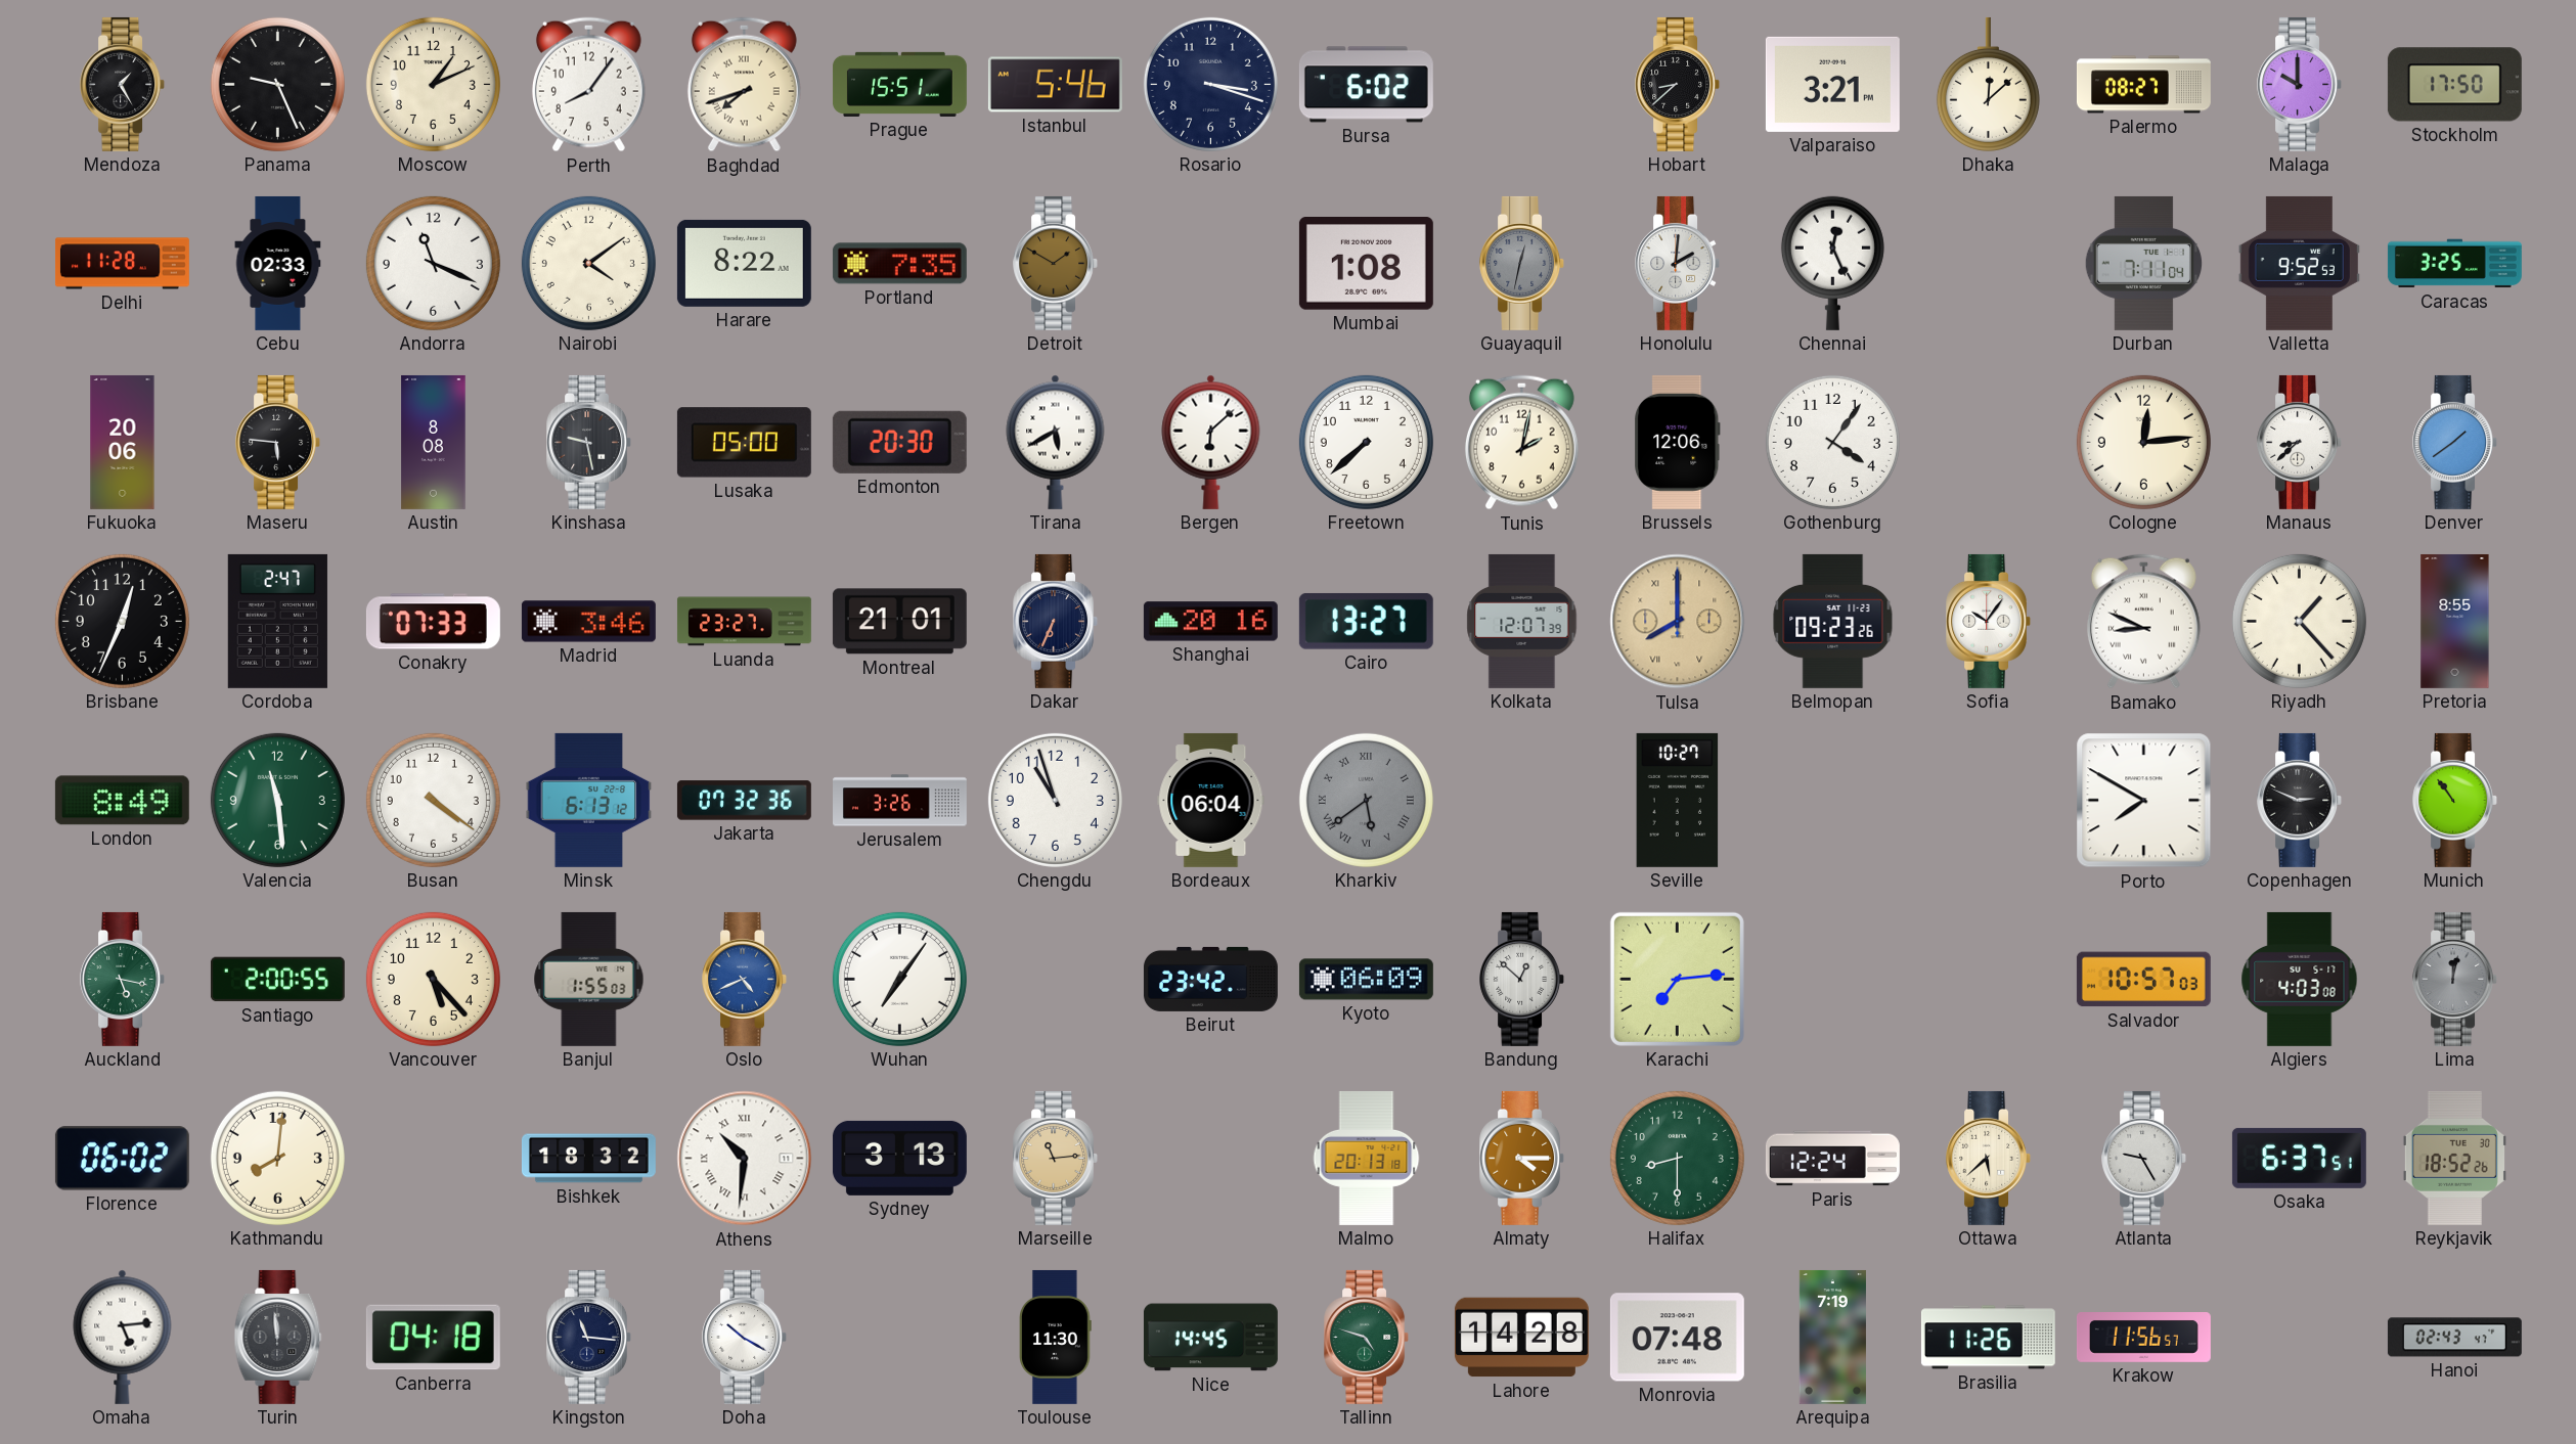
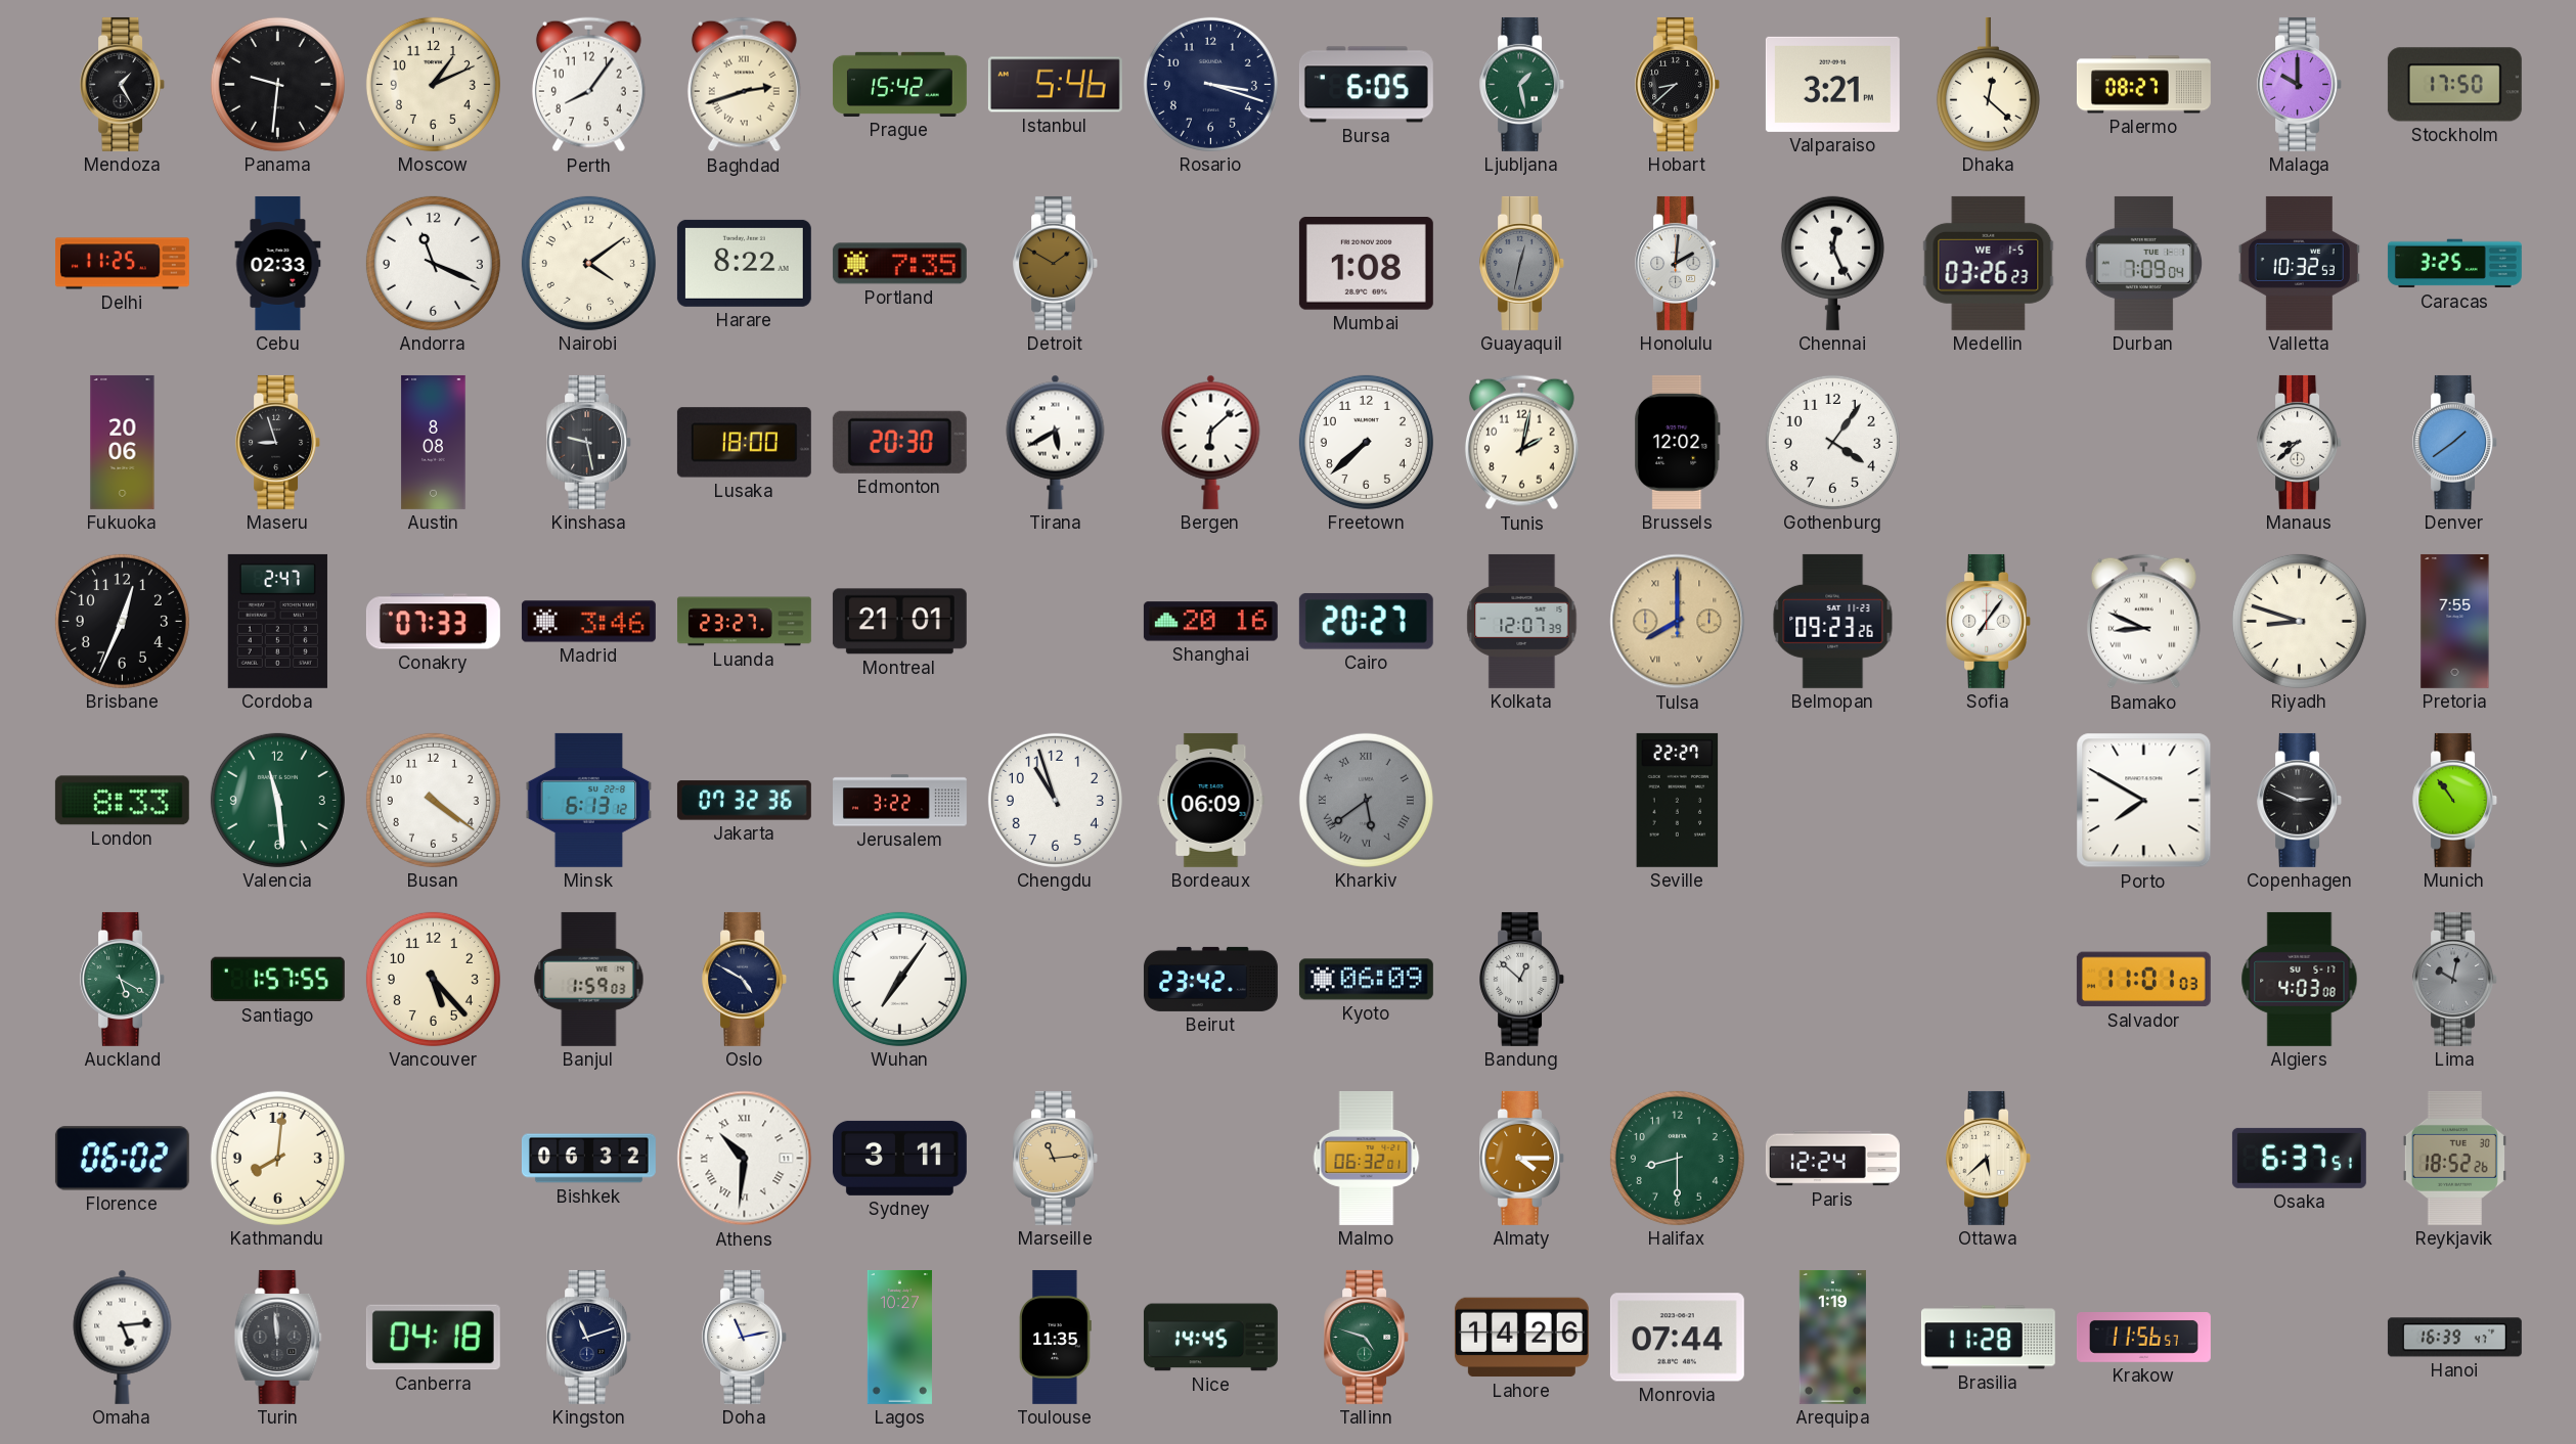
Panama: 9:26 -> 9:31
Baghdad: 7:42 -> 2:42
Prague: 15:51 -> 15:42
Bursa: 6:02 -> 6:05
Ljubljana: none -> 1:28
Dhaka: 12:08 -> 12:22
Delhi: 11:28 -> 11:25
Medellin: none -> 03:26
Durban: 7:11 -> 7:09
Valletta: 9:52 -> 10:32
Maseru: 5:46 -> 8:57
Lusaka: 05:00 -> 18:00
Brussels: 12:06 -> 12:02
Cologne: 12:14 -> none
Dakar: 6:34 -> none
Cairo: 13:27 -> 20:27
Sofia: 10:06 -> 7:06
Riyadh: 1:23 -> 8:48
Pretoria: 8:55 -> 7:55
London: 8:49 -> 8:33
Jerusalem: 3:26 -> 3:22
Bordeaux: 06:04 -> 06:09
Seville: 10:27 -> 22:27
Auckland: 5:17 -> 5:20
Santiago: 2:00 -> 1:57
Banjul: 1:55 -> 1:59
Oslo: 4:41 -> 4:50
Oslo dial: blue -> navy
Karachi: 7:14 -> none
Salvador: 10:57 -> 11:01
Lima: 12:02 -> 10:02
Bishkek: 18:32 -> 06:32
Sydney: 3:13 -> 3:11
Malmo: 20:13 -> 06:32
Atlanta: 9:25 -> none
Kingston: 11:16 -> 11:12
Doha: 10:20 -> 11:13
Lagos: none -> 10:27
Toulouse: 11:30 -> 11:35
Lahore: 14:28 -> 14:26
Monrovia: 07:48 -> 07:44
Arequipa: 7:19 -> 1:19
Brasilia: 11:26 -> 11:28
Hanoi: 02:43 -> 16:39
